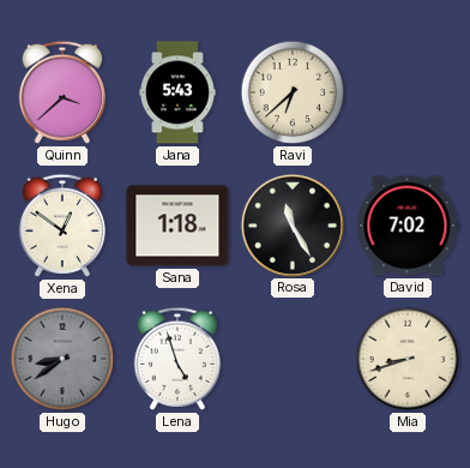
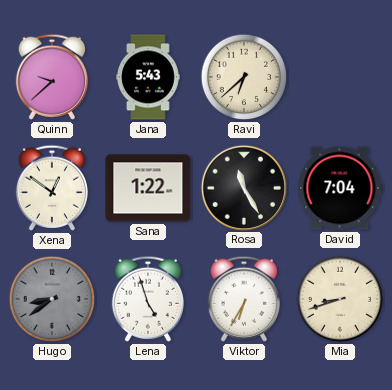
Quinn: 3:38 -> 9:38
Sana: 1:18 -> 1:22
David: 7:02 -> 7:04
Viktor: none -> 6:35
